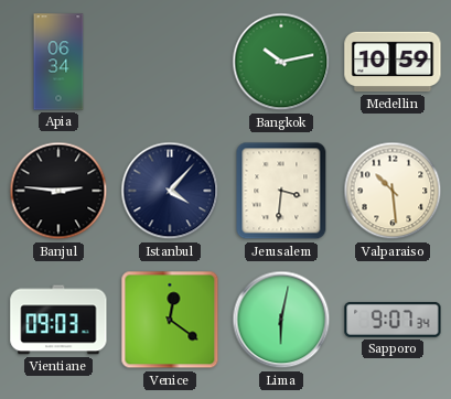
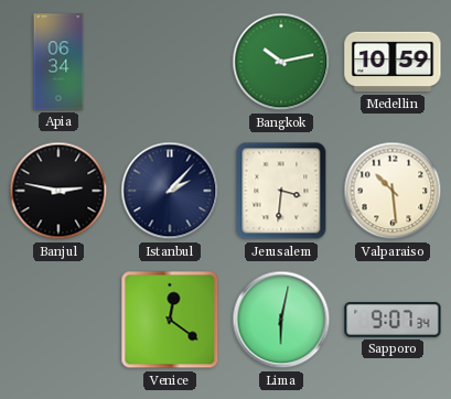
Banjul: 2:46 -> 2:47
Istanbul: 4:07 -> 2:07
Vientiane: 09:03 -> none
